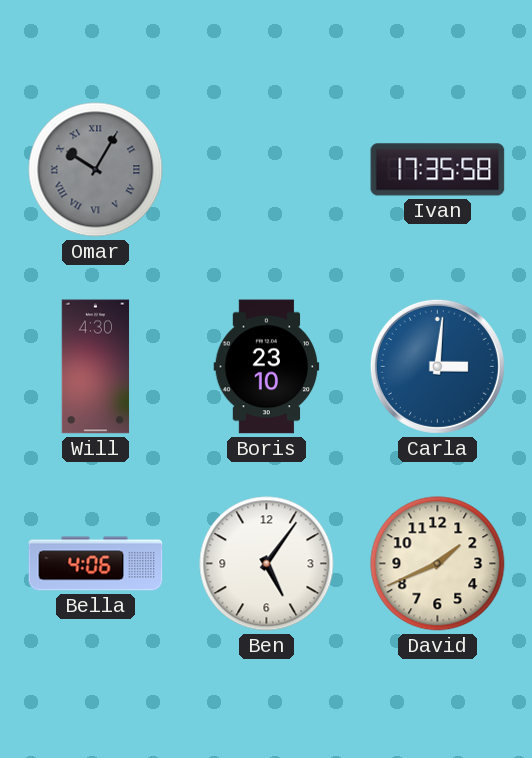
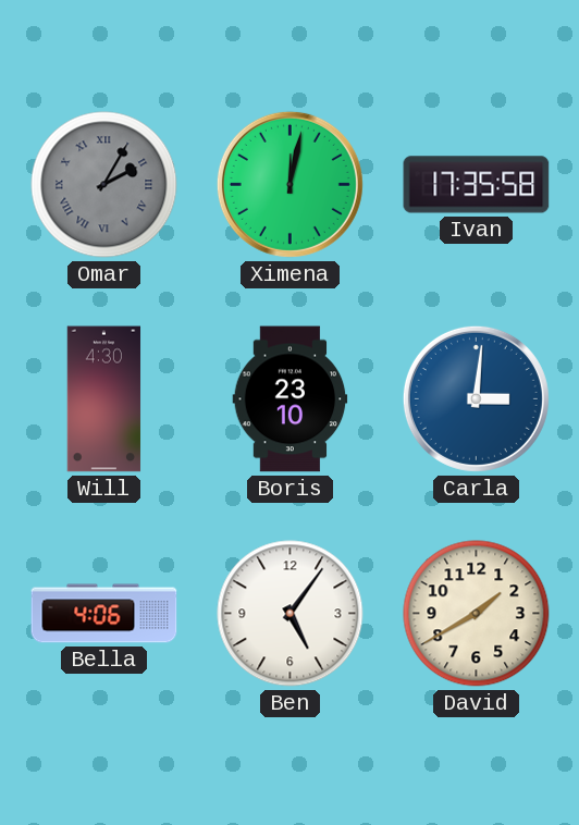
Omar: 10:05 -> 2:05
Ximena: none -> 12:02
David: 1:41 -> 1:40
